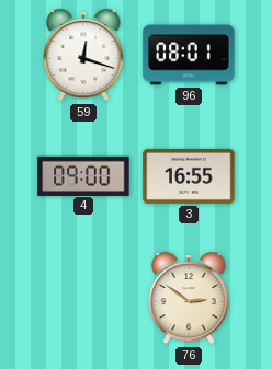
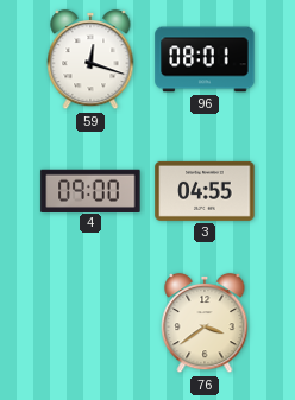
3: 16:55 -> 04:55
76: 2:51 -> 3:39
